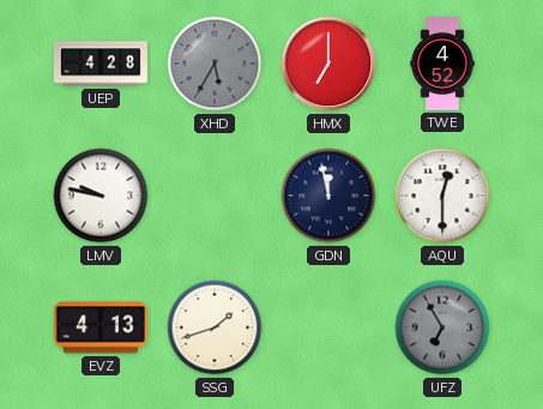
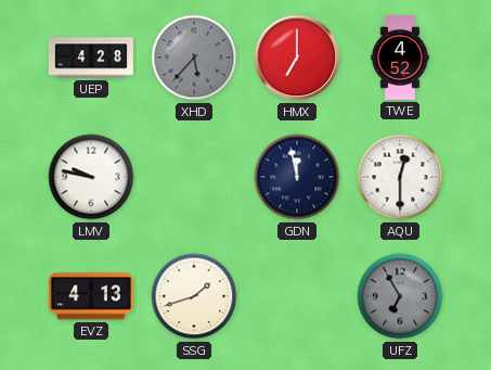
XHD: 5:35 -> 5:37
